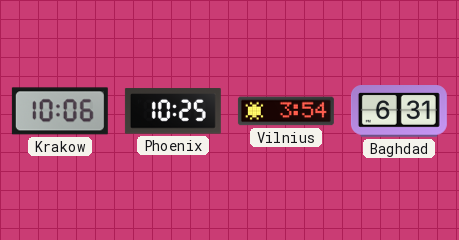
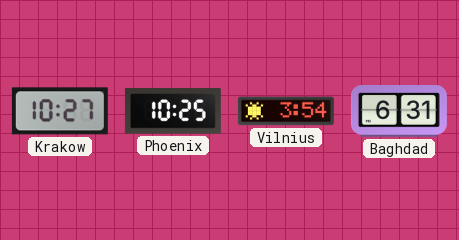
Krakow: 10:06 -> 10:27
